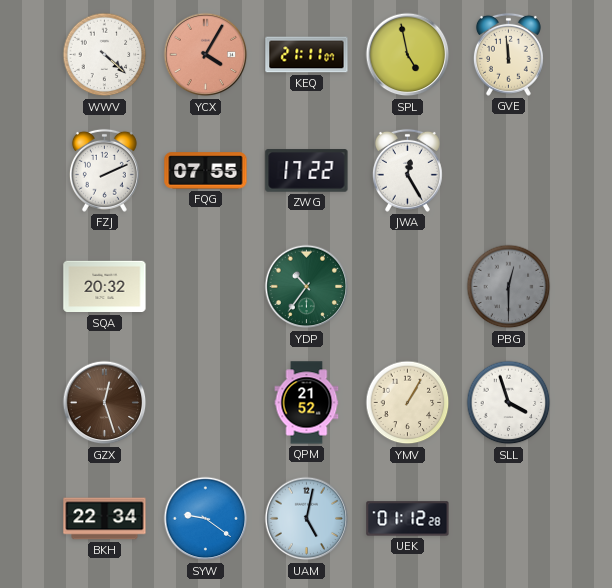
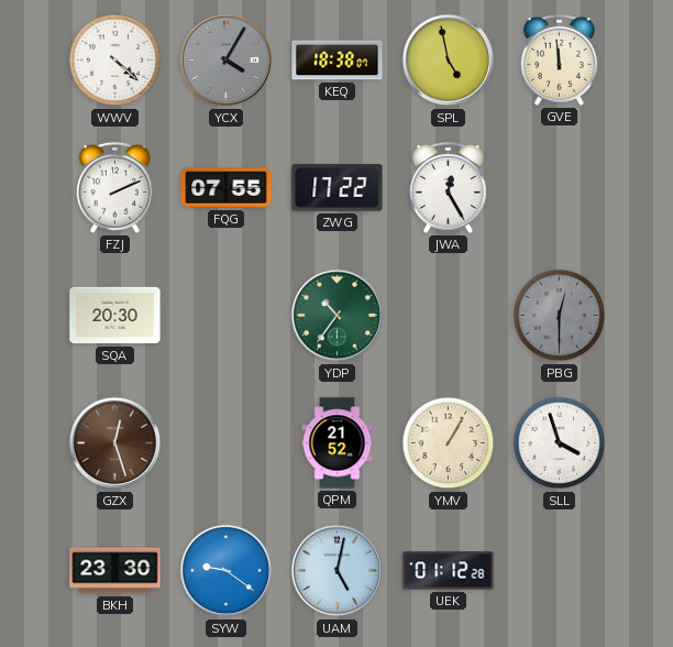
YCX dial: salmon -> grey
KEQ: 21:11 -> 18:38
SQA: 20:32 -> 20:30
BKH: 22:34 -> 23:30
